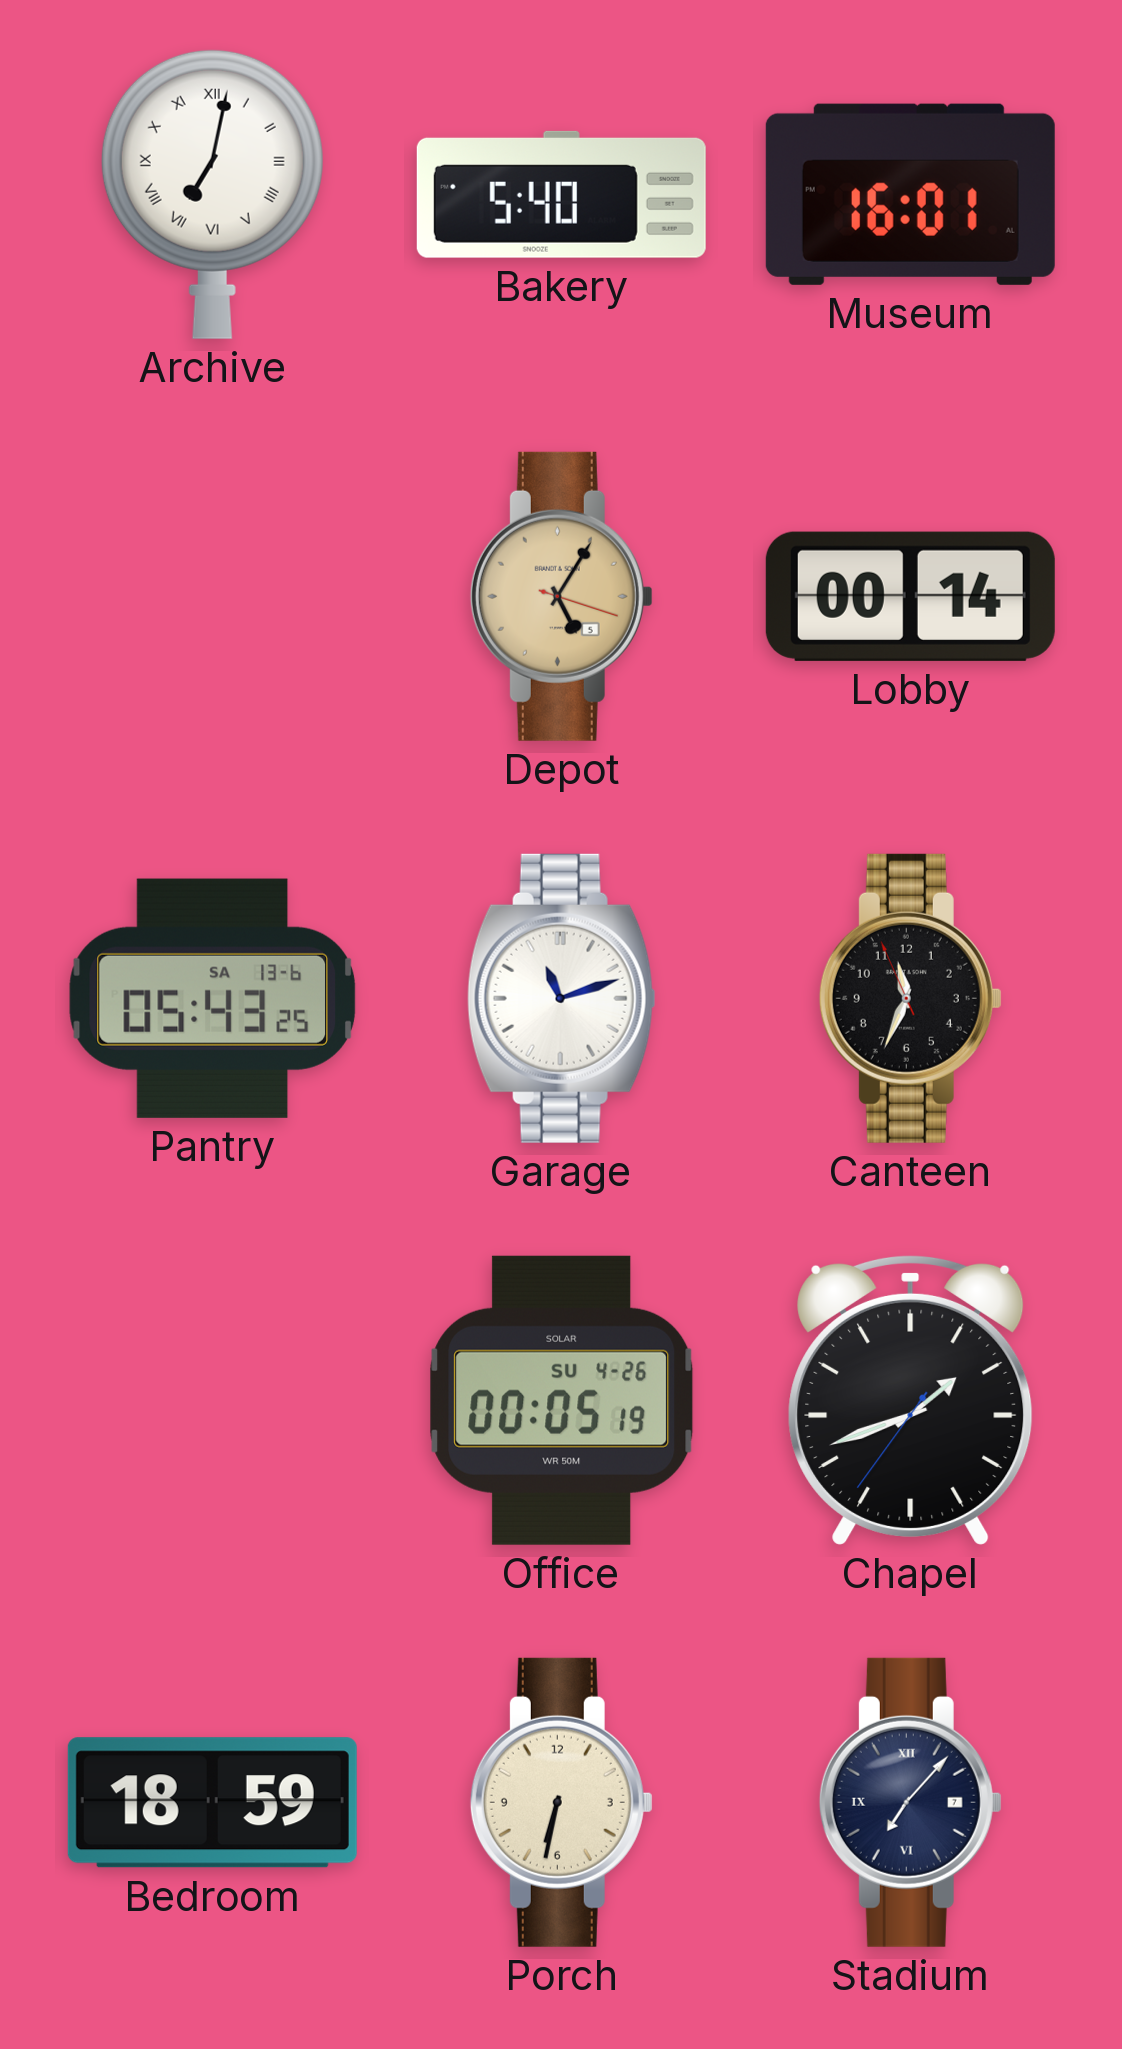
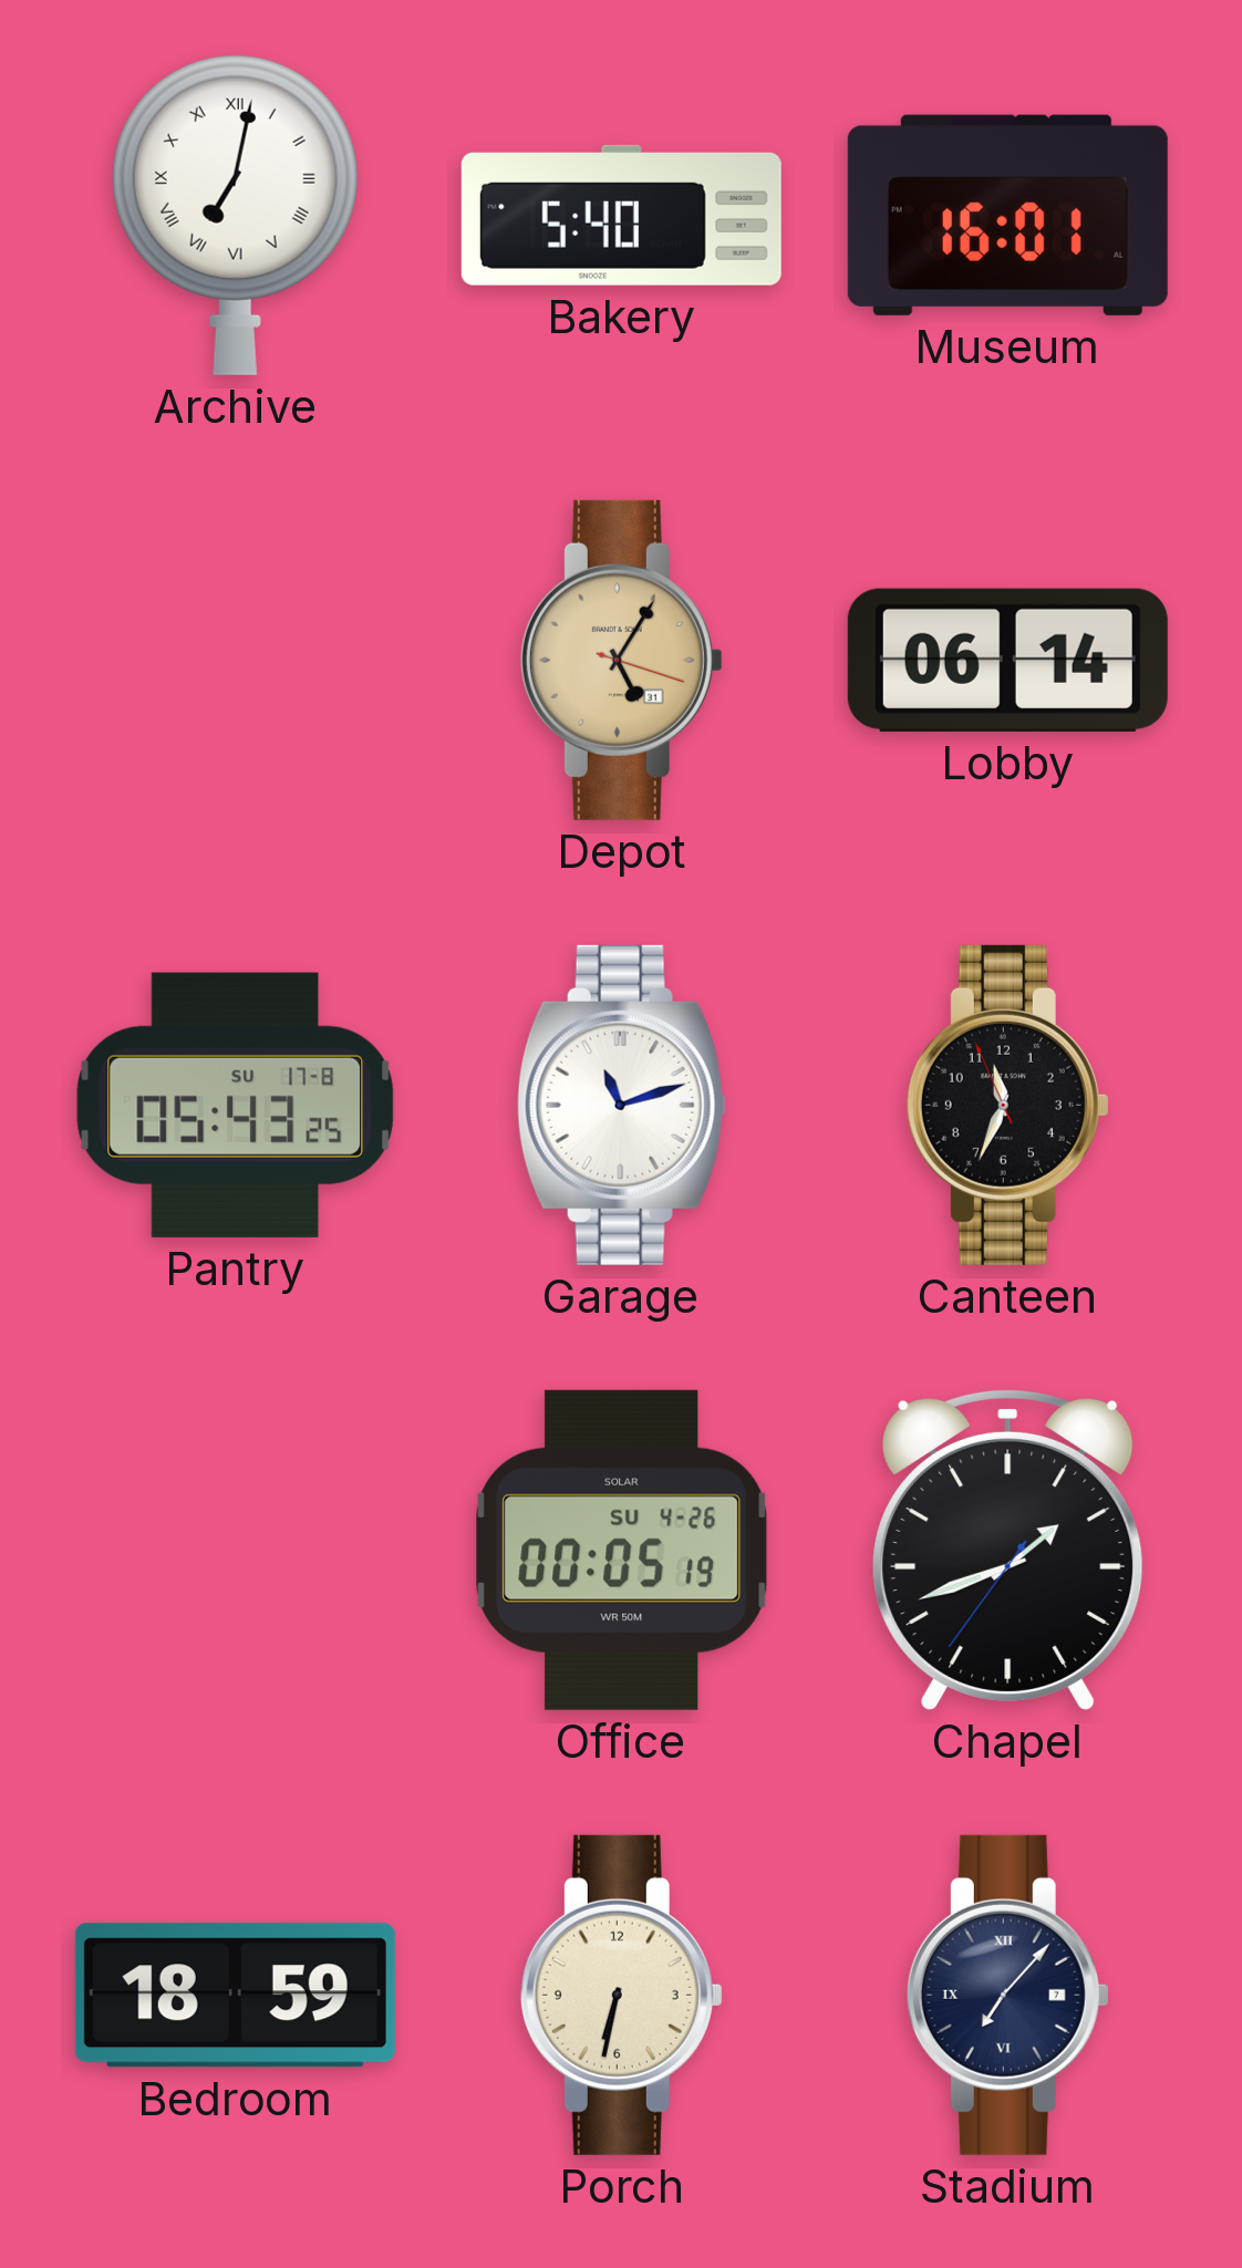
Depot date: 5 -> 31
Lobby: 00:14 -> 06:14
Pantry date: SA 13-6 -> SU 17-8
